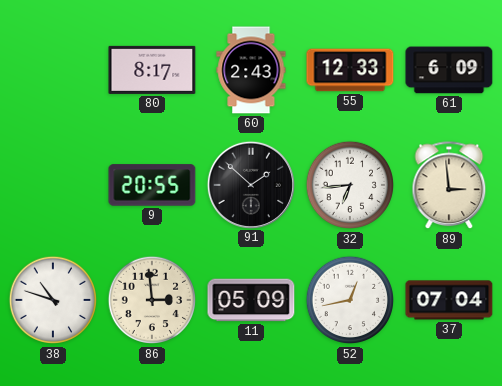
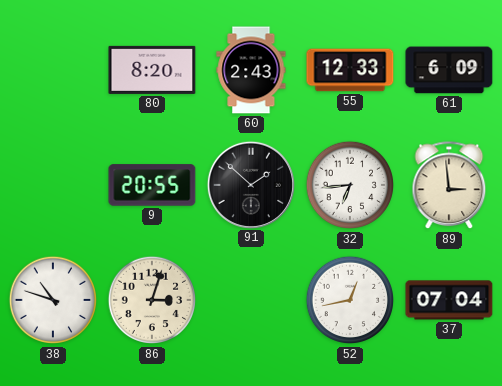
80: 8:17 -> 8:20
86: 2:59 -> 3:03
11: 05:09 -> none
